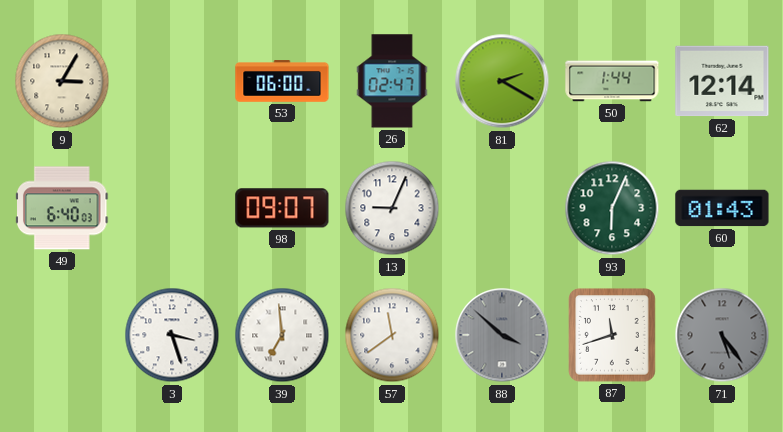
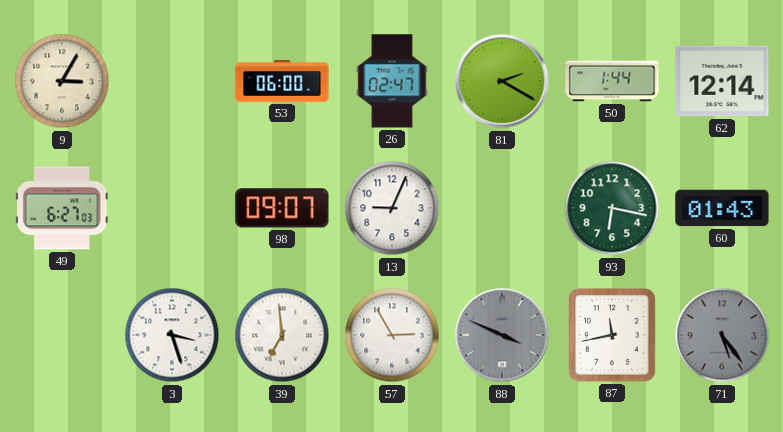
49: 6:40 -> 6:27
93: 6:04 -> 6:17
57: 11:39 -> 2:55
88: 3:52 -> 3:49
87: 11:42 -> 11:43
